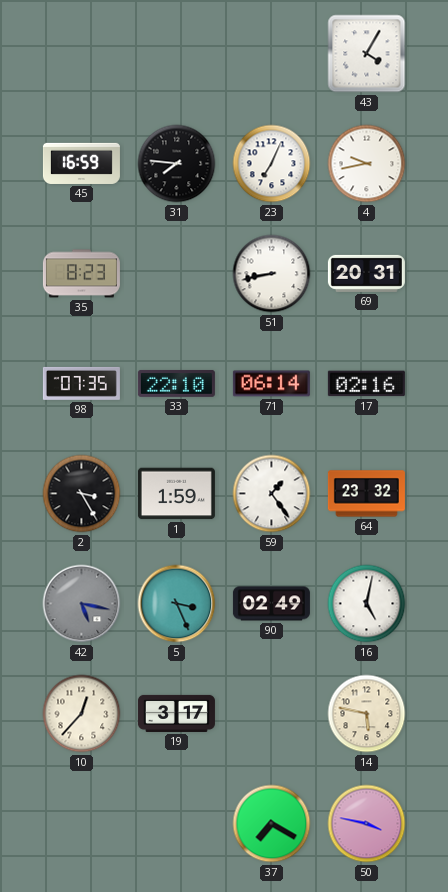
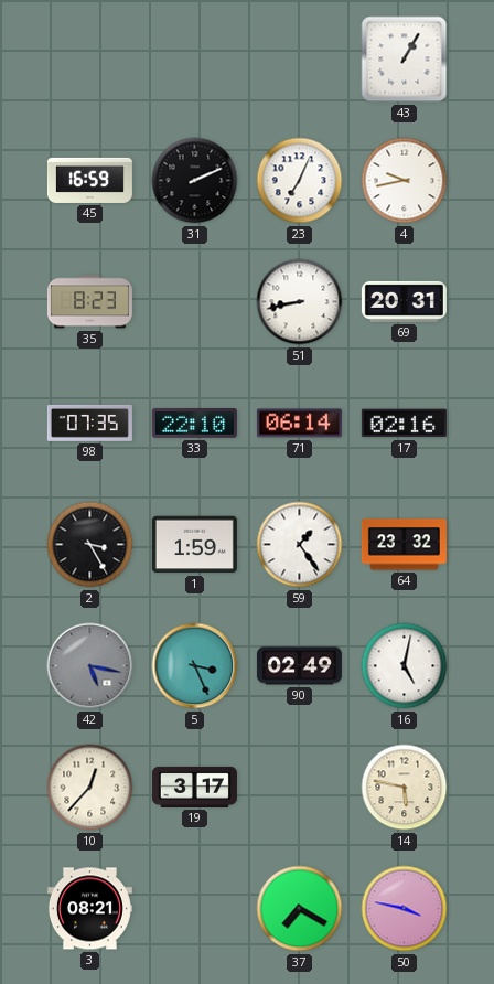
43: 4:05 -> 1:05
31: 7:46 -> 2:11
3: none -> 08:21
